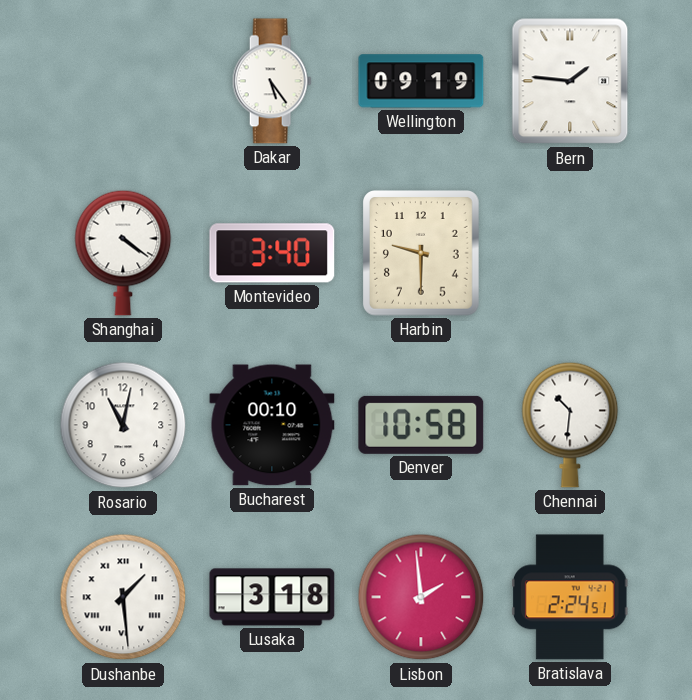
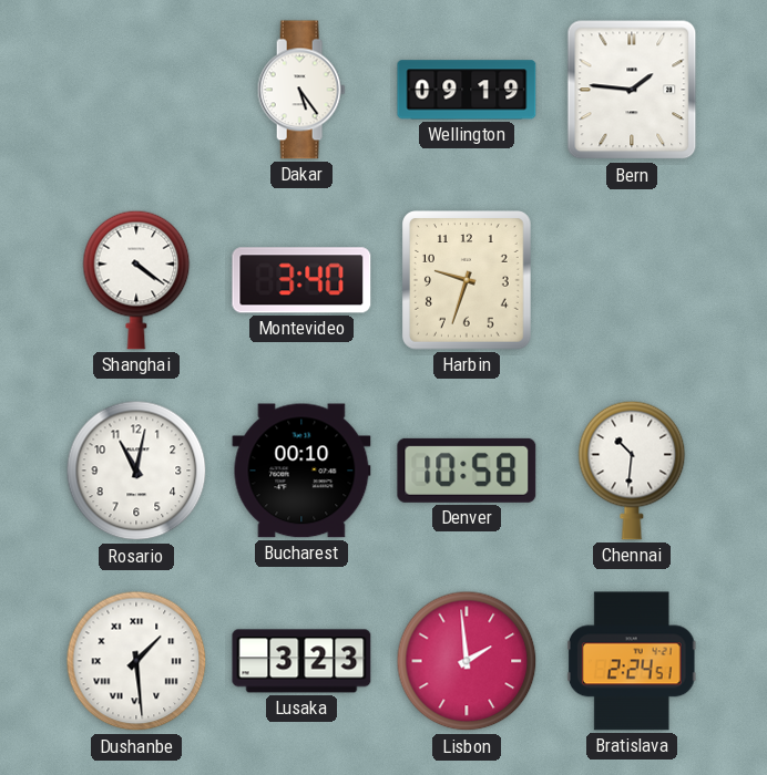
Harbin: 9:30 -> 9:33
Lusaka: 3:18 -> 3:23
